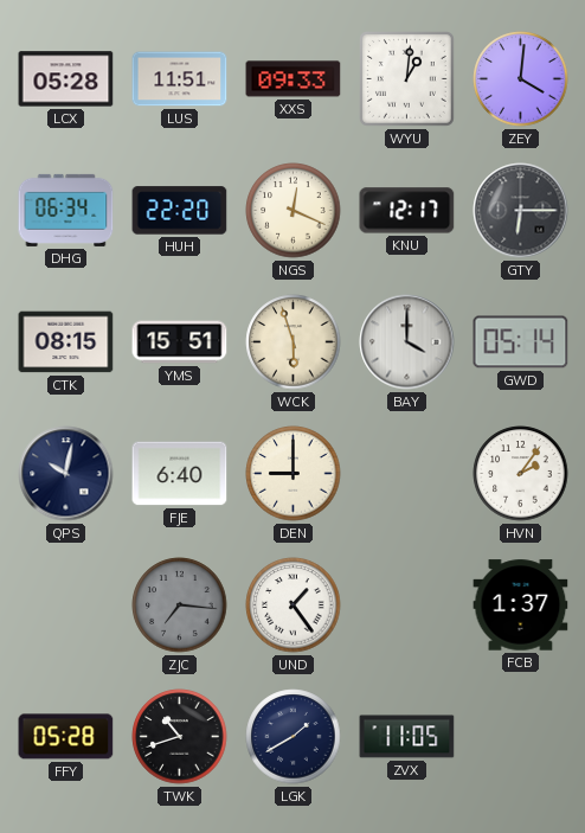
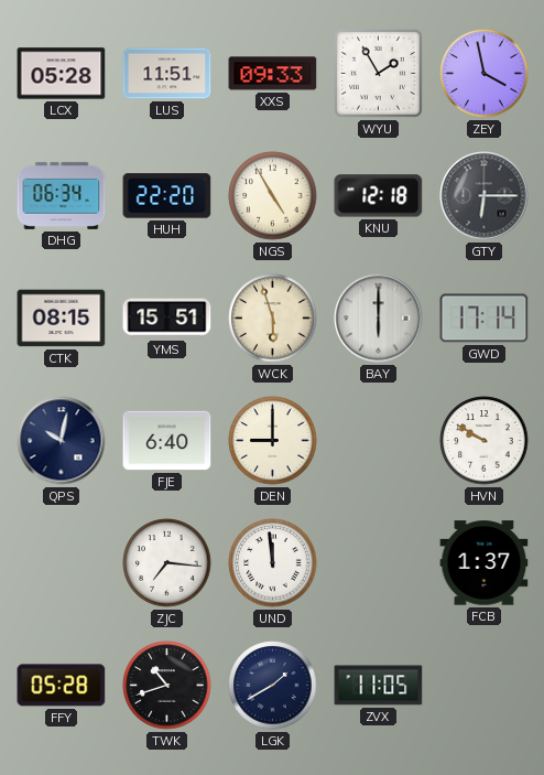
WYU: 1:01 -> 1:55
ZEY: 4:01 -> 3:58
NGS: 12:19 -> 4:55
KNU: 12:17 -> 12:18
BAY: 4:00 -> 6:00
GWD: 05:14 -> 17:14
HVN: 2:06 -> 9:50
ZJC dial: grey -> white
UND: 1:24 -> 11:59
